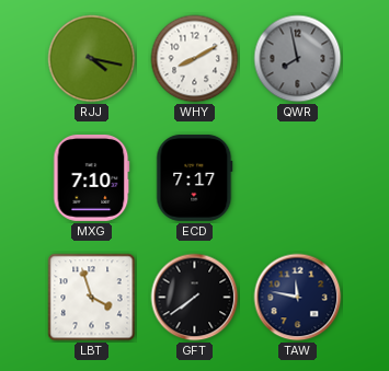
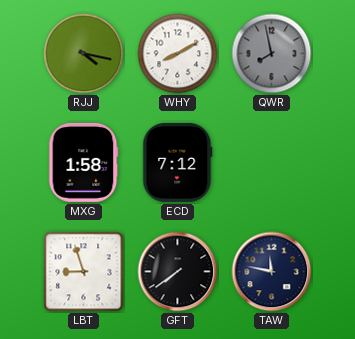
MXG: 7:10 -> 1:58
ECD: 7:17 -> 7:12
LBT: 3:57 -> 8:57
